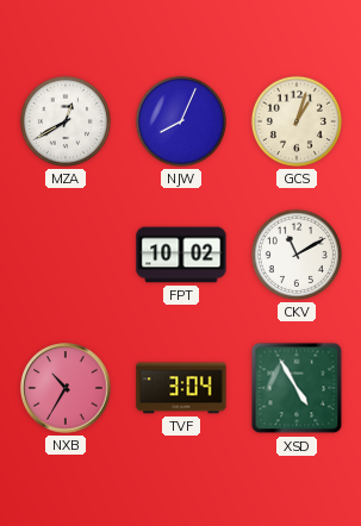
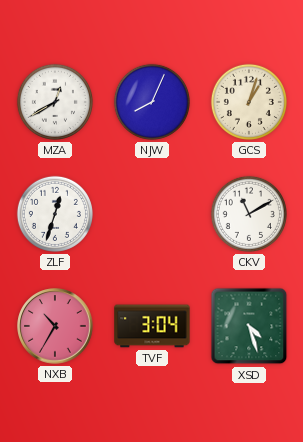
ZLF: none -> 12:33
FPT: 10:02 -> none
XSD: 4:55 -> 4:27
